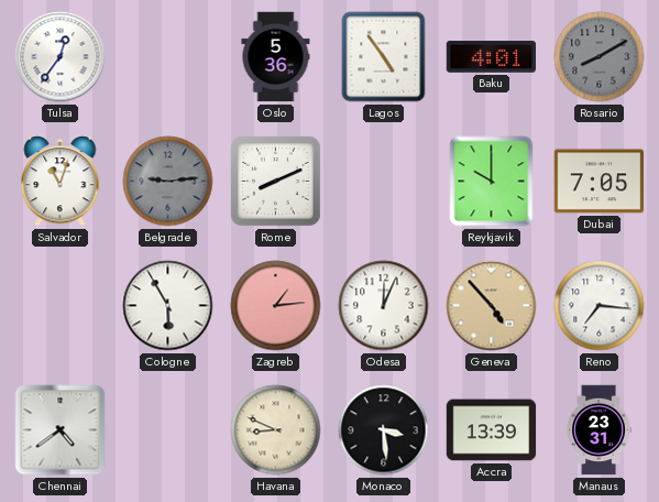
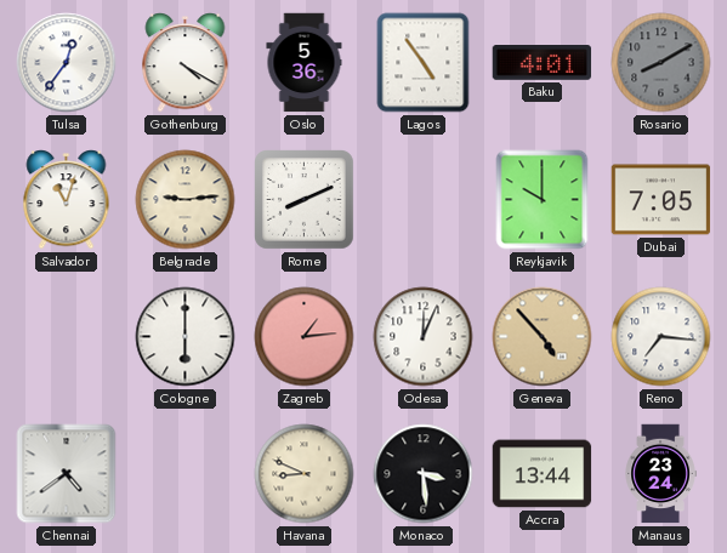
Gothenburg: none -> 4:20
Belgrade dial: grey -> cream
Cologne: 5:55 -> 6:00
Accra: 13:39 -> 13:44
Manaus: 23:31 -> 23:24
